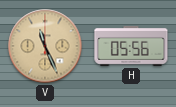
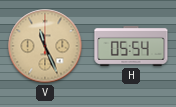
H: 05:56 -> 05:54
